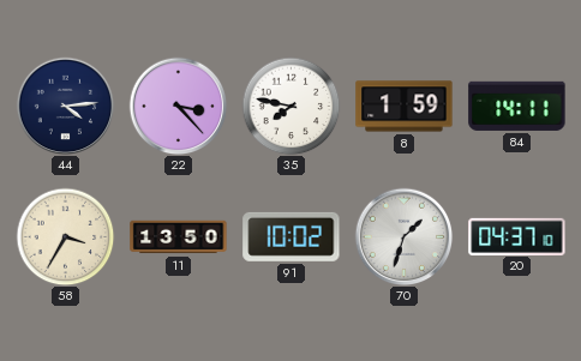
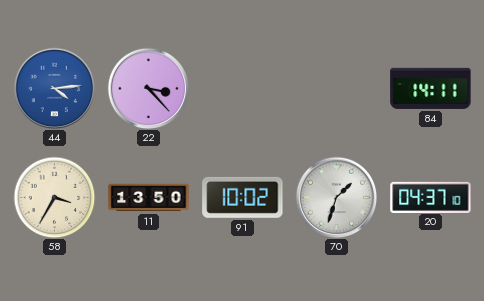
44 dial: navy -> blue
35: 7:47 -> none
8: 1:59 -> none
